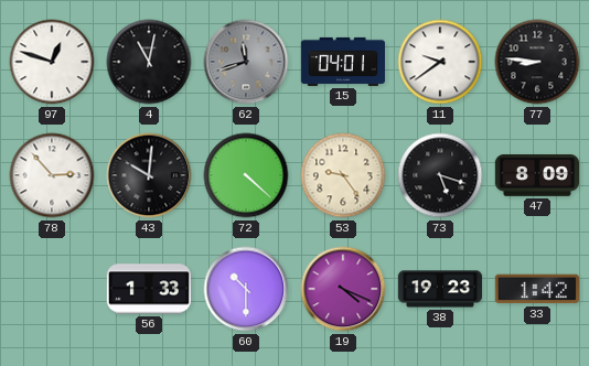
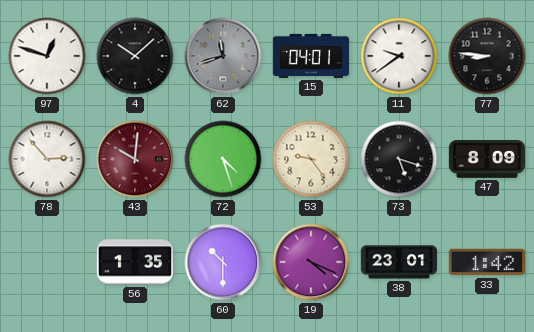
4: 11:02 -> 10:08
43 dial: black -> burgundy
72: 4:22 -> 4:27
56: 1:33 -> 1:35
38: 19:23 -> 23:01
